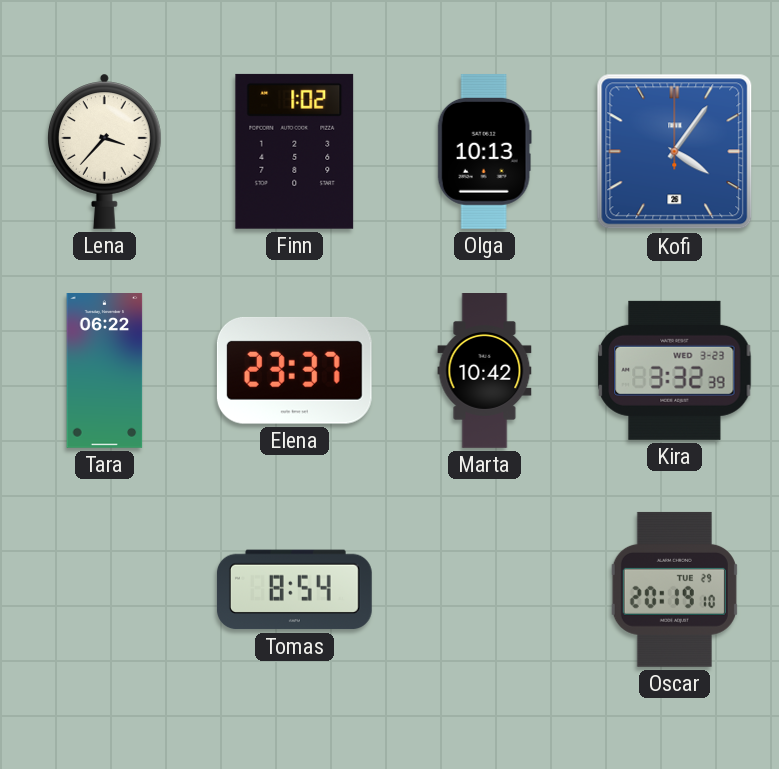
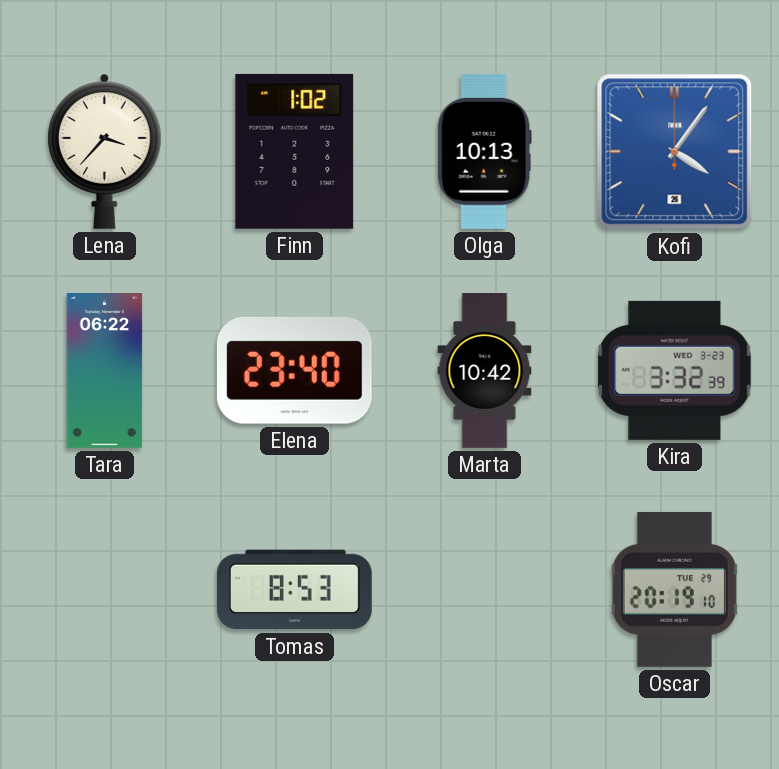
Elena: 23:37 -> 23:40
Tomas: 8:54 -> 8:53
